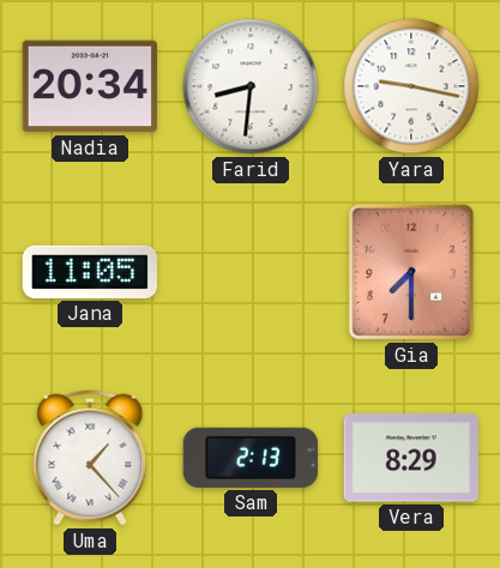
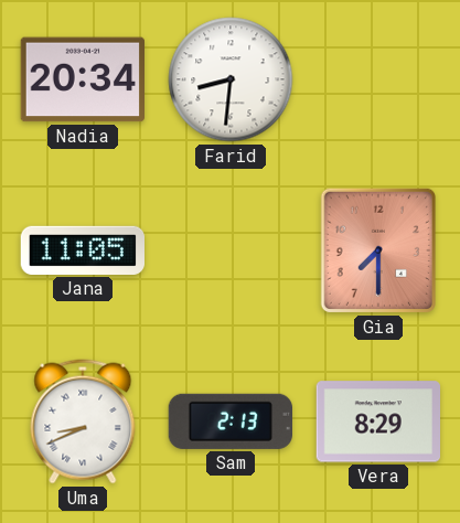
Yara: 9:17 -> none
Uma: 1:23 -> 8:41
